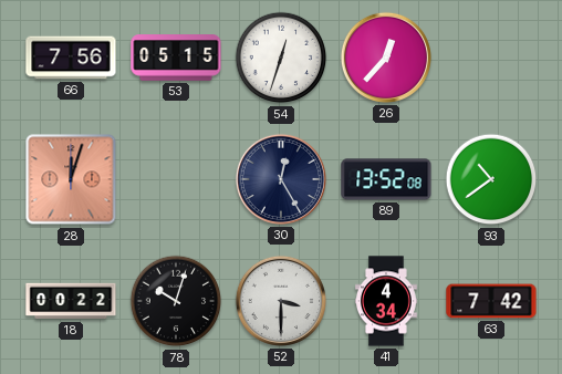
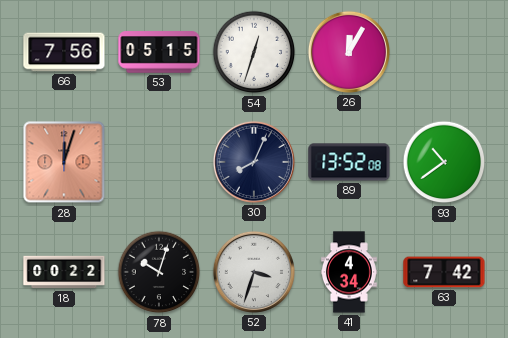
26: 12:37 -> 12:05
30: 12:25 -> 8:04
52: 3:30 -> 3:33
